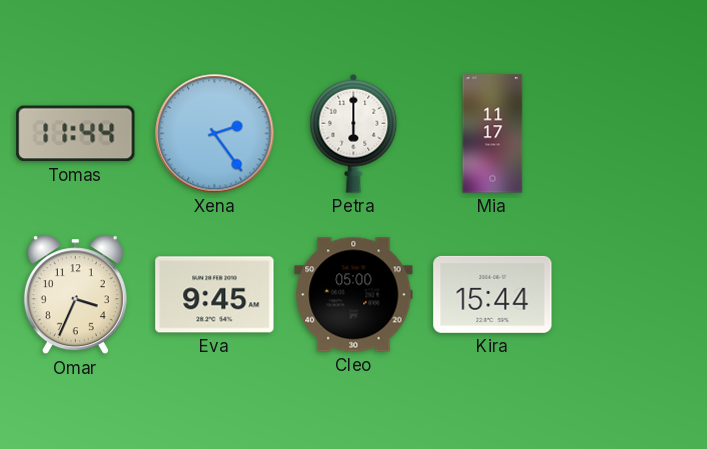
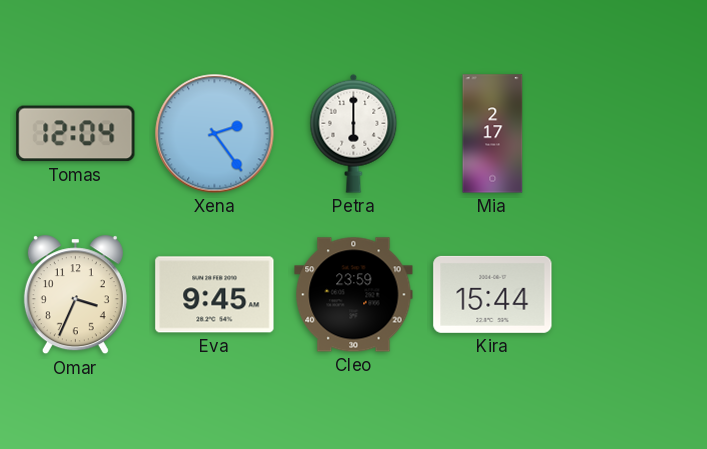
Tomas: 11:44 -> 12:04
Mia: 11:17 -> 2:17
Cleo: 05:00 -> 23:59
